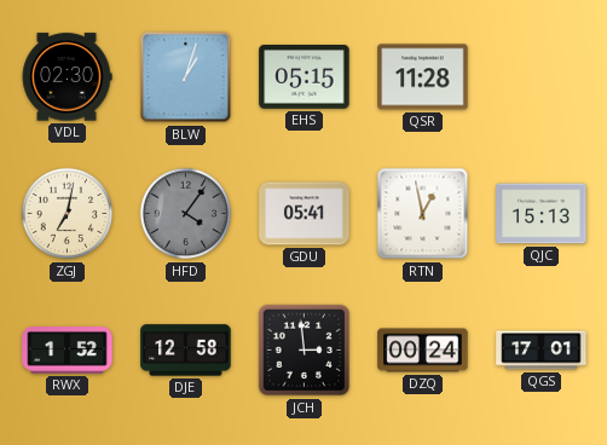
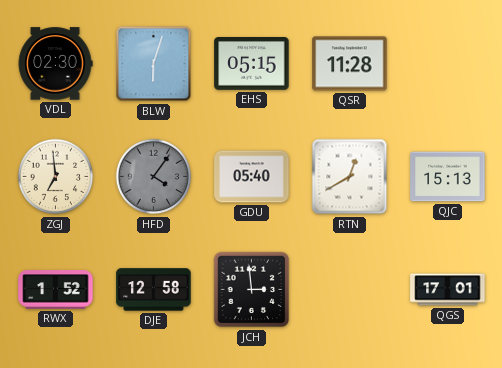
BLW: 1:03 -> 6:03
ZGJ: 7:02 -> 6:59
GDU: 05:41 -> 05:40
RTN: 12:58 -> 12:40
DZQ: 00:24 -> none
